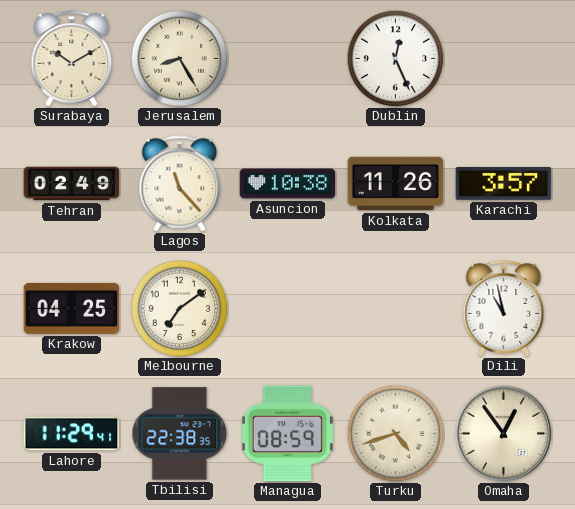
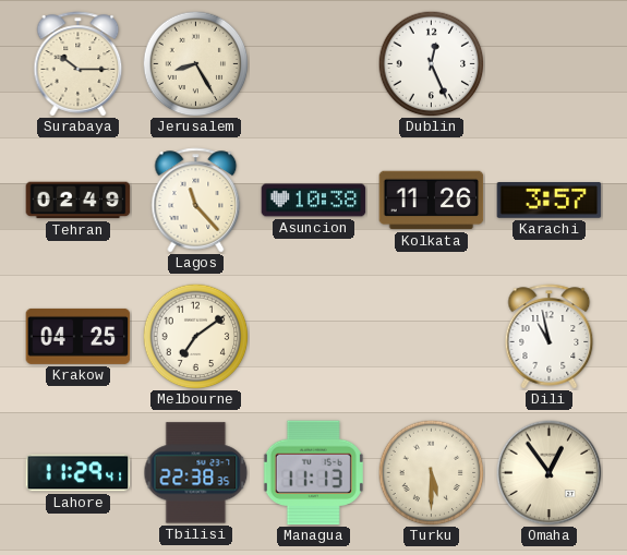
Surabaya: 10:10 -> 10:15
Managua: 08:59 -> 11:13
Turku: 4:42 -> 5:30
